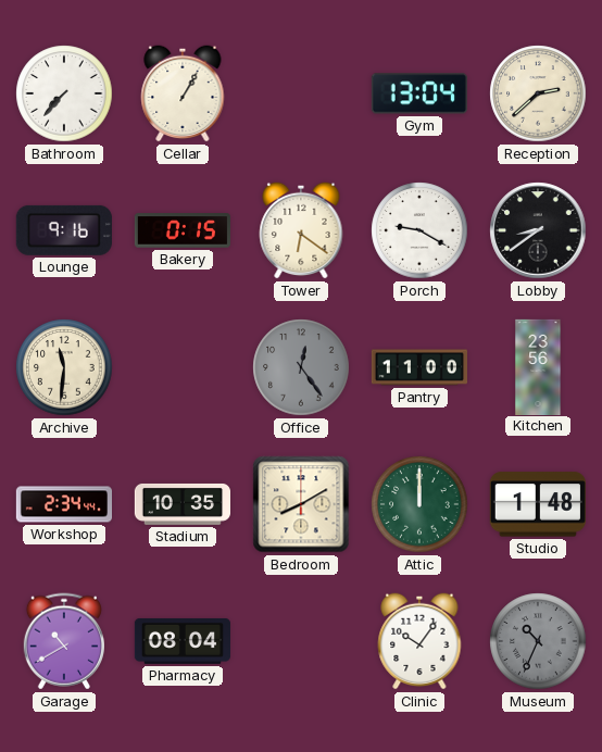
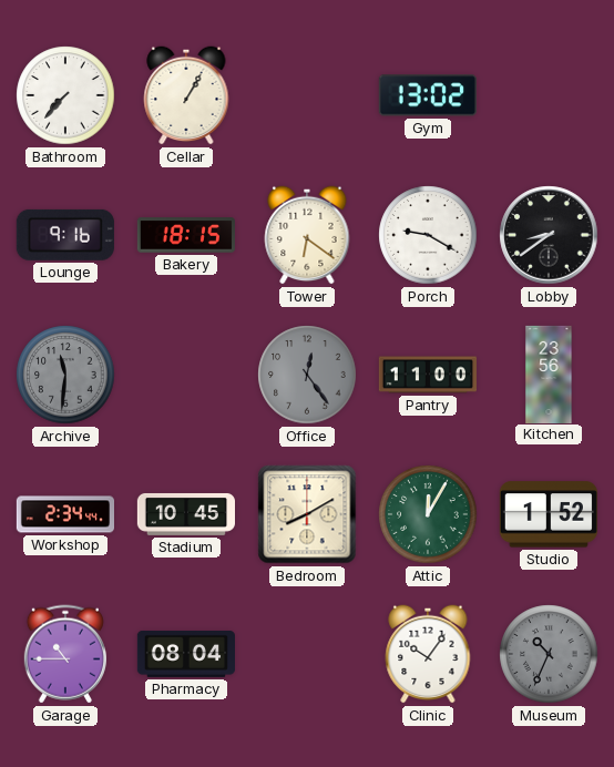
Gym: 13:04 -> 13:02
Reception: 2:38 -> none
Bakery: 0:15 -> 18:15
Archive dial: cream -> grey
Stadium: 10:35 -> 10:45
Attic: 12:00 -> 12:05
Studio: 1:48 -> 1:52
Garage: 10:40 -> 10:45
